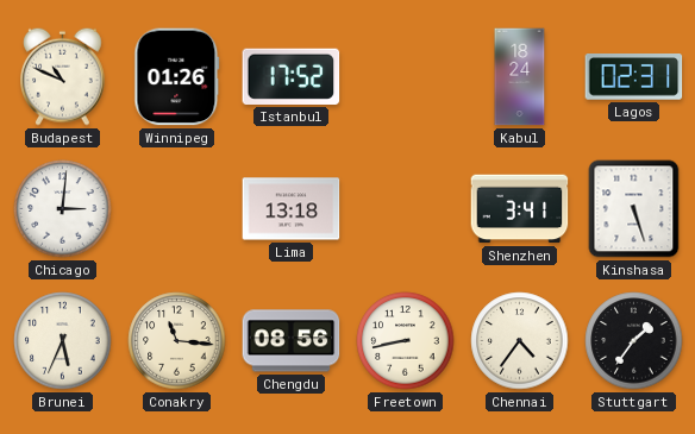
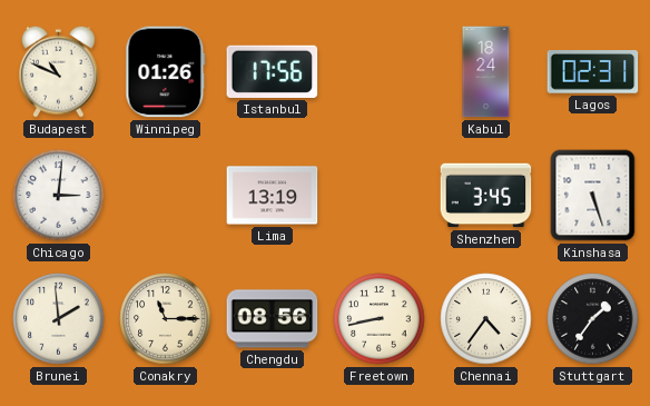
Istanbul: 17:52 -> 17:56
Lima: 13:18 -> 13:19
Shenzhen: 3:41 -> 3:45
Brunei: 5:34 -> 1:59
Conakry: 11:16 -> 11:15
